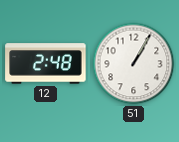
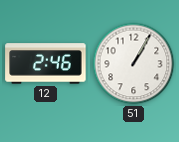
12: 2:48 -> 2:46
